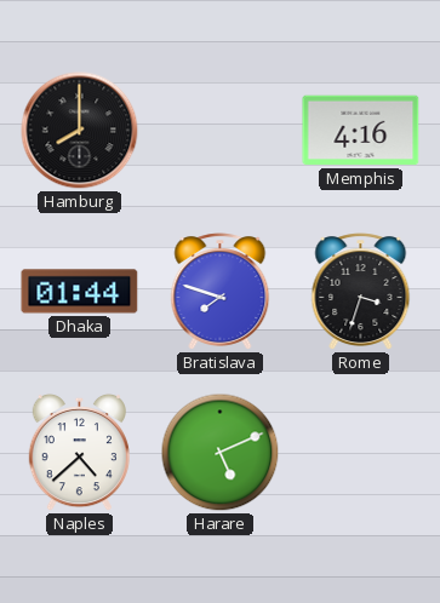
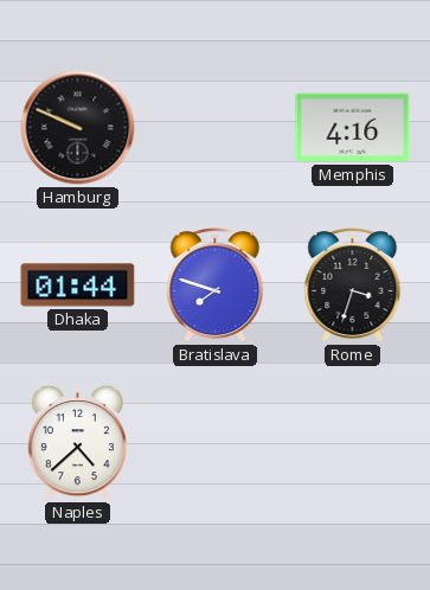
Hamburg: 8:00 -> 9:49
Harare: 5:11 -> none
